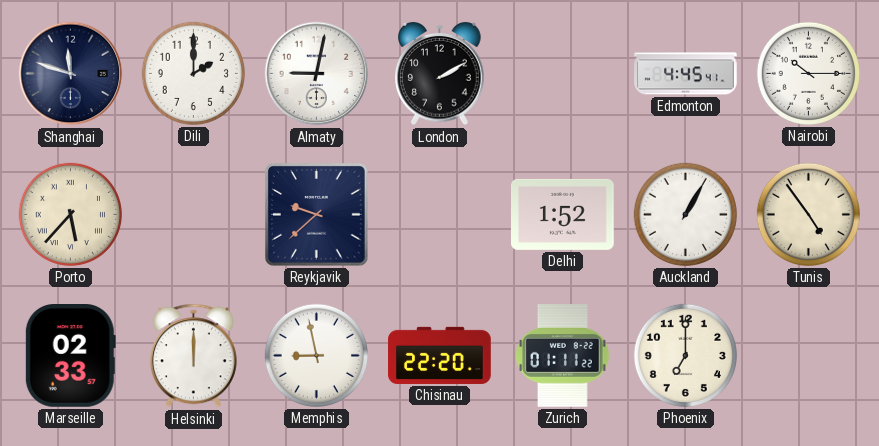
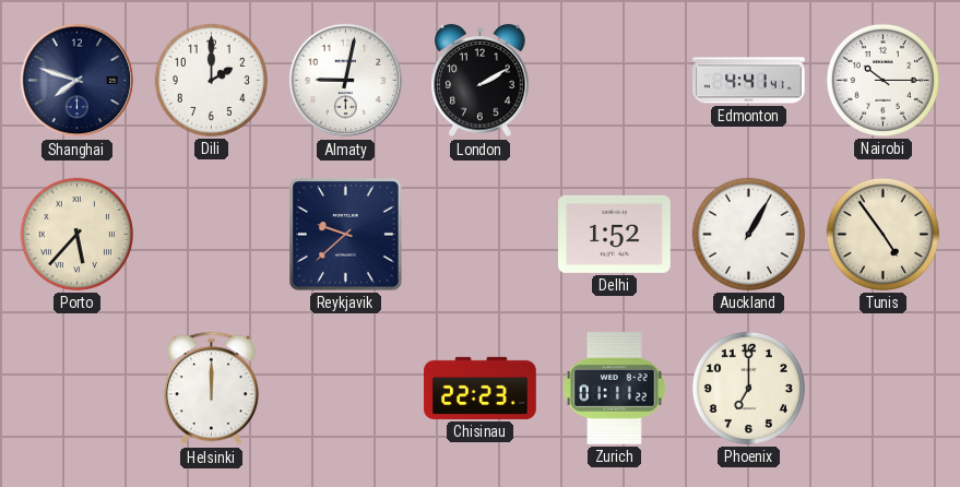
Shanghai: 11:48 -> 7:48
Edmonton: 4:45 -> 4:41
Marseille: 02:33 -> none
Memphis: 8:58 -> none
Chisinau: 22:20 -> 22:23
